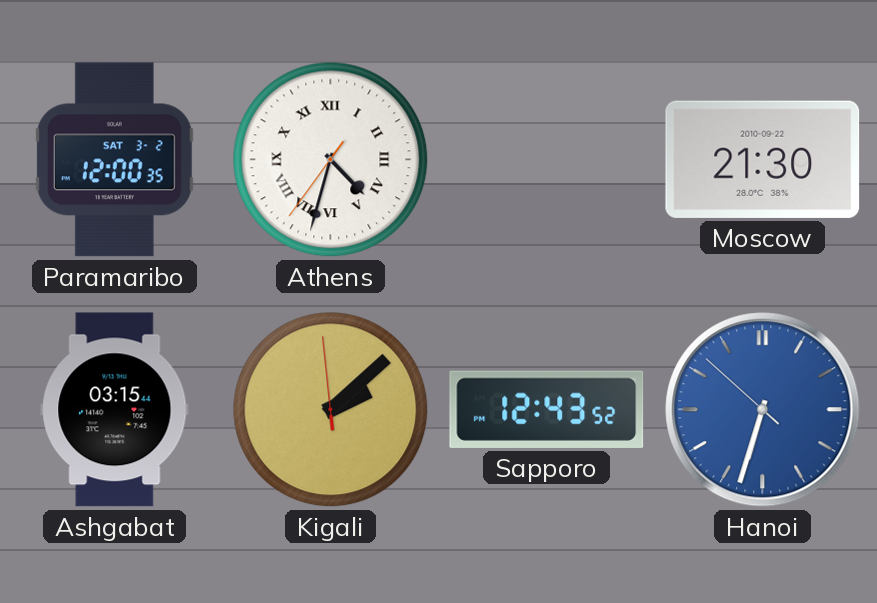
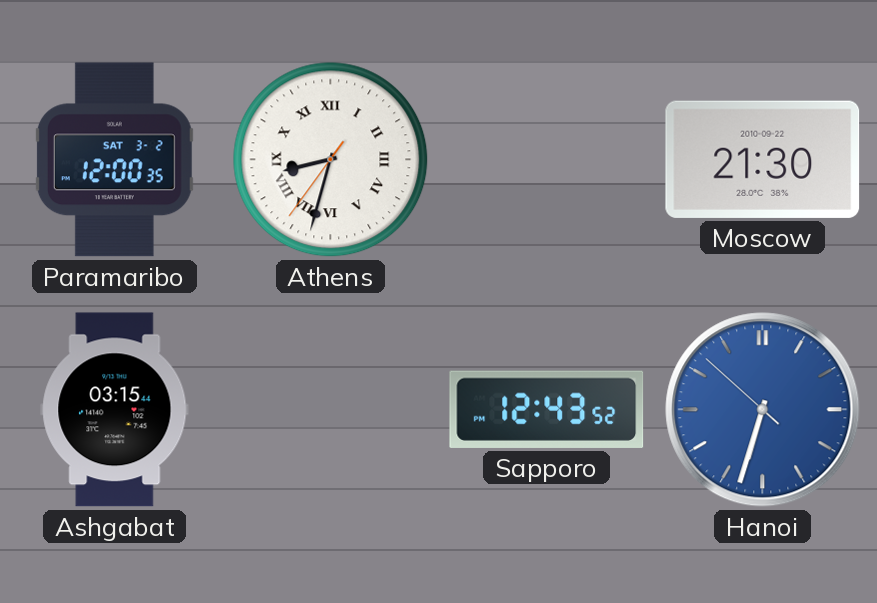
Athens: 4:32 -> 8:32
Kigali: 2:07 -> none
